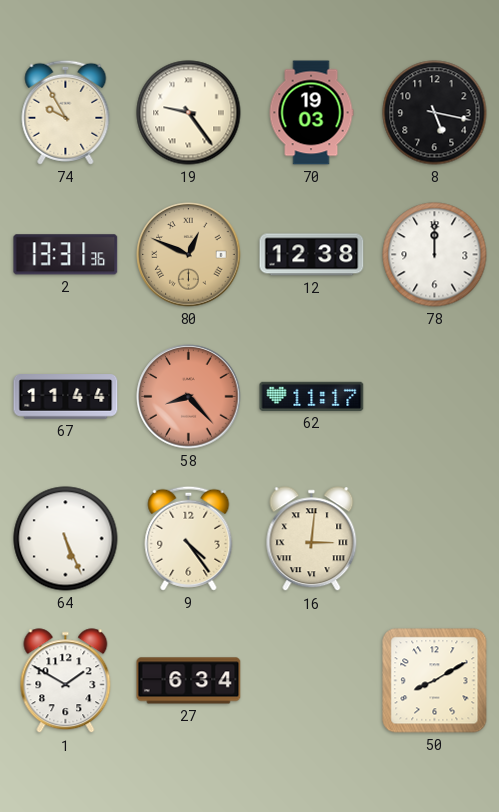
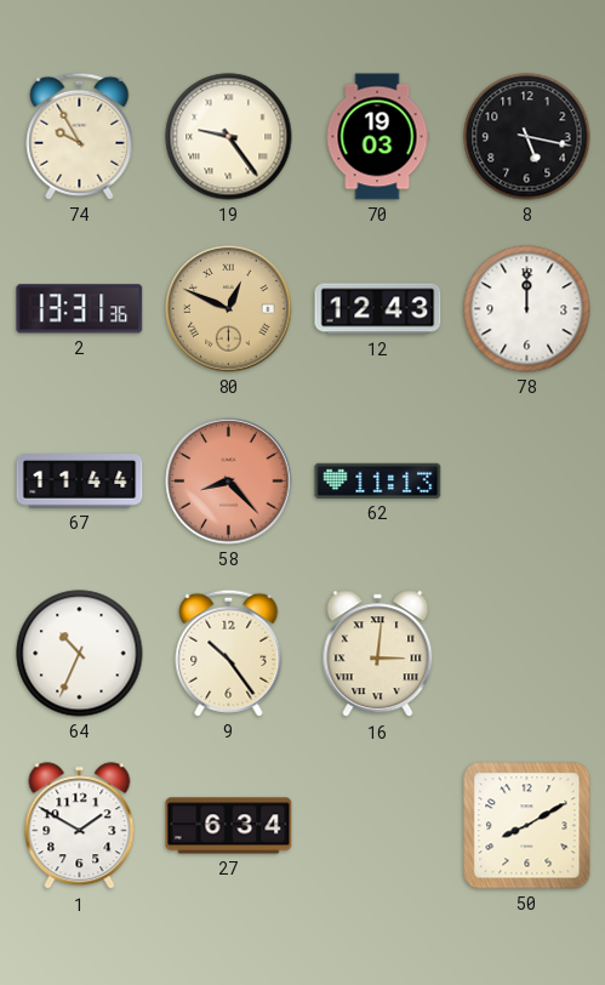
12: 12:38 -> 12:43
62: 11:17 -> 11:13
64: 5:26 -> 10:34
9: 4:24 -> 10:24
